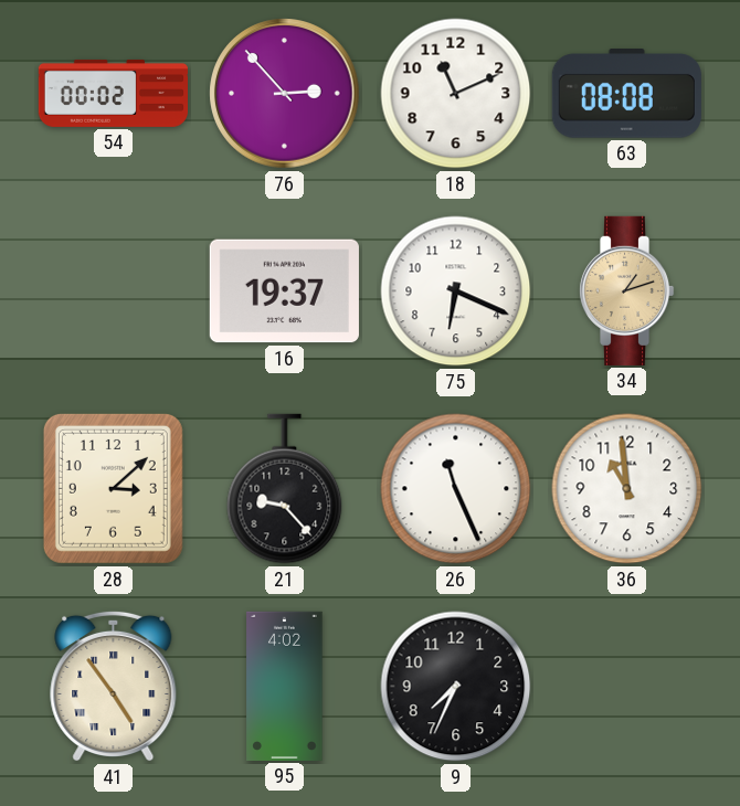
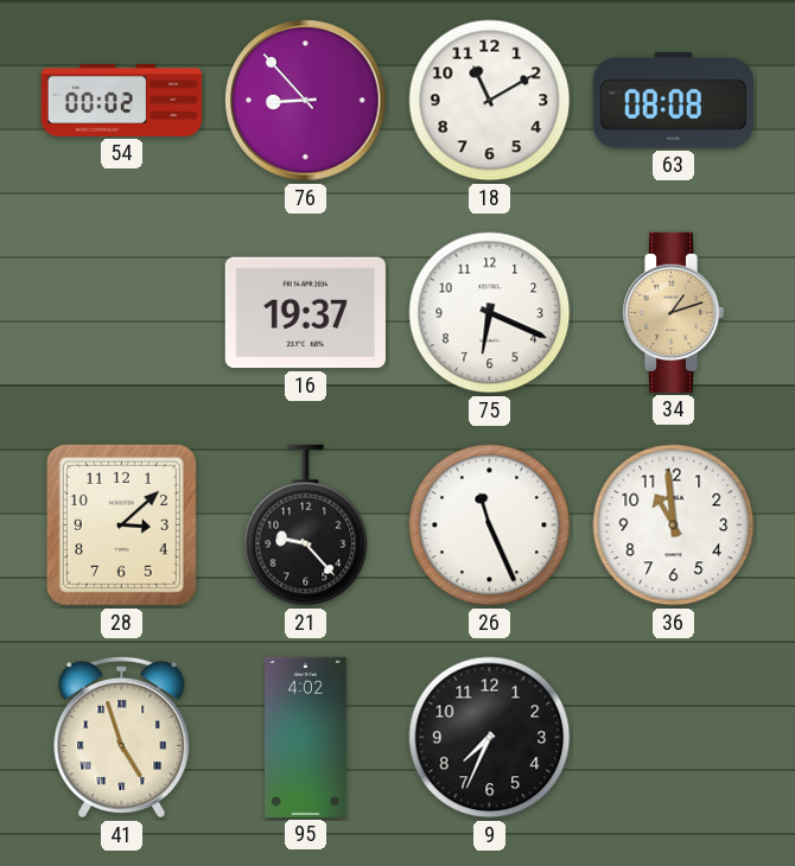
76: 2:53 -> 8:53
18: 11:11 -> 11:10
41: 4:54 -> 4:57
